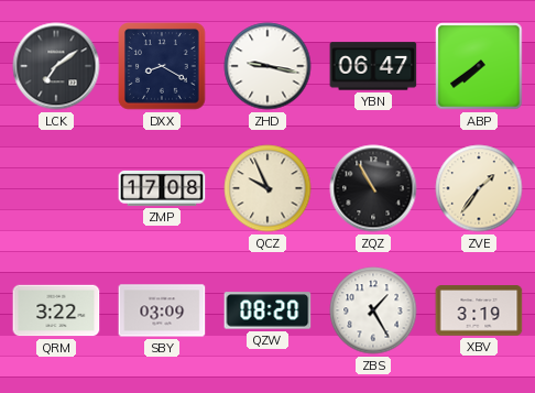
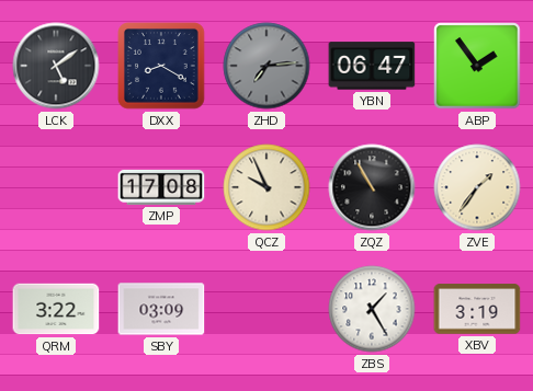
LCK: 7:09 -> 5:09
ZHD: 9:17 -> 7:14
ZHD dial: white -> grey
ABP: 7:39 -> 1:54
QZW: 08:20 -> none
